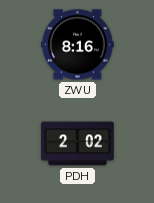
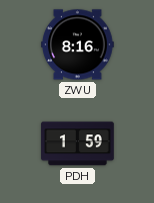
PDH: 2:02 -> 1:59
